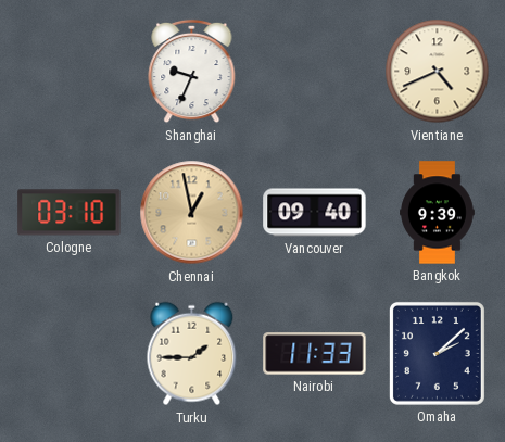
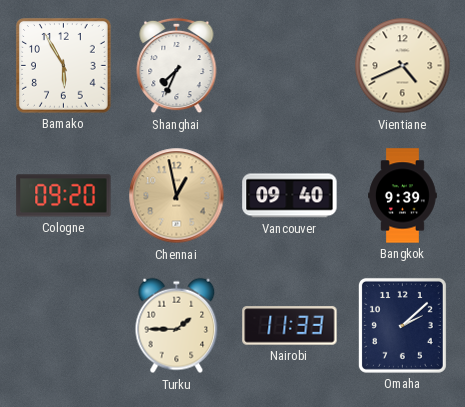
Bamako: none -> 5:55
Shanghai: 9:34 -> 7:34
Cologne: 03:10 -> 09:20
